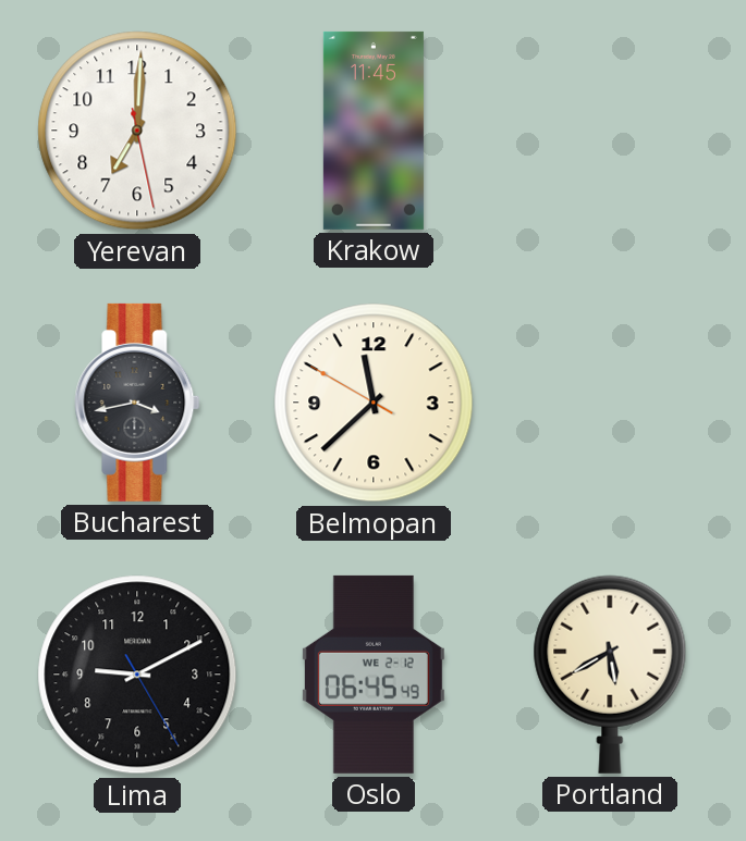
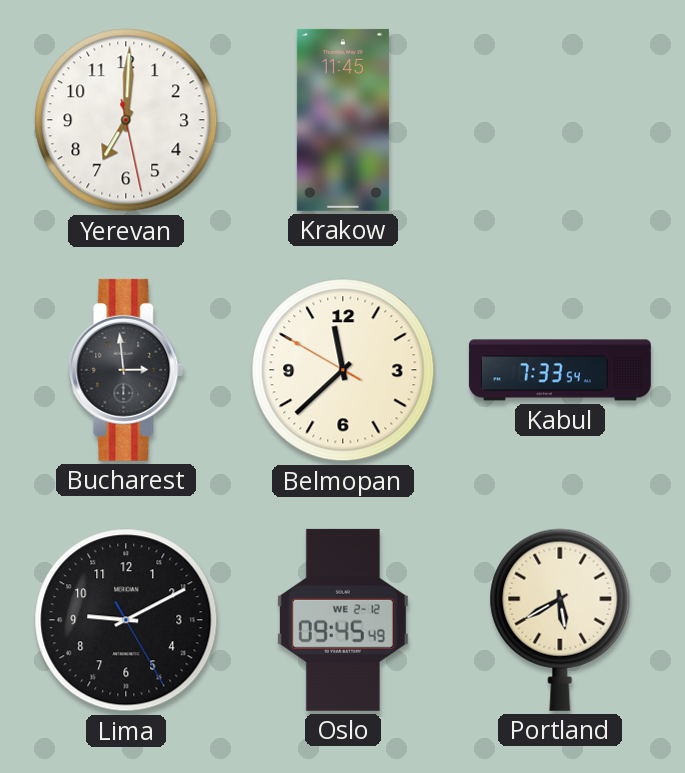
Bucharest: 3:43 -> 2:59
Kabul: none -> 7:33
Oslo: 06:45 -> 09:45
